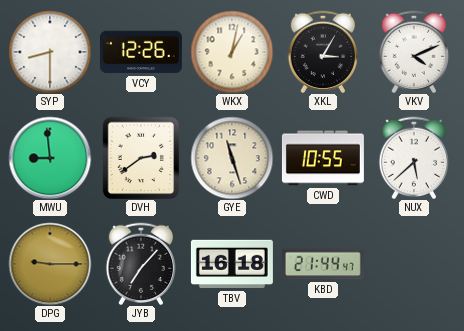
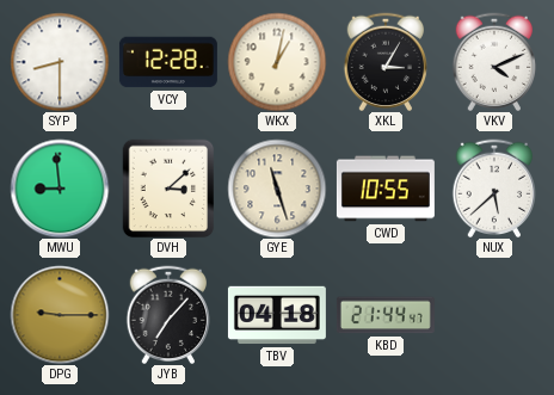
VCY: 12:26 -> 12:28
DVH: 2:39 -> 3:08
TBV: 16:18 -> 04:18
